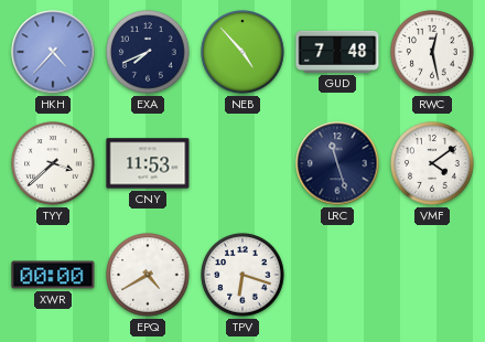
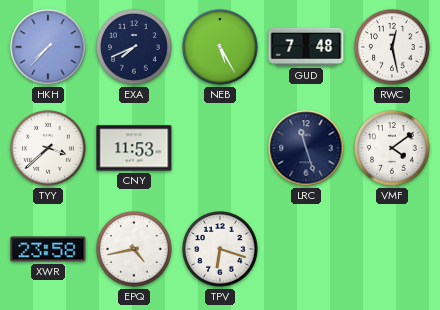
HKH: 4:37 -> 7:37
NEB: 4:53 -> 5:25
XWR: 00:00 -> 23:58
EPQ: 4:40 -> 4:43
